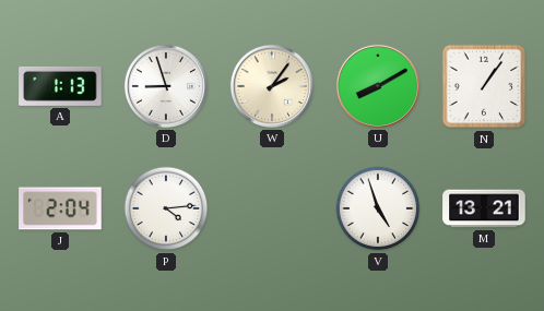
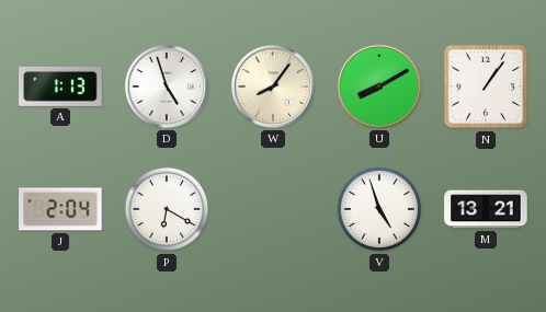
D: 8:57 -> 4:57
W: 2:06 -> 8:06
P: 4:14 -> 6:20
